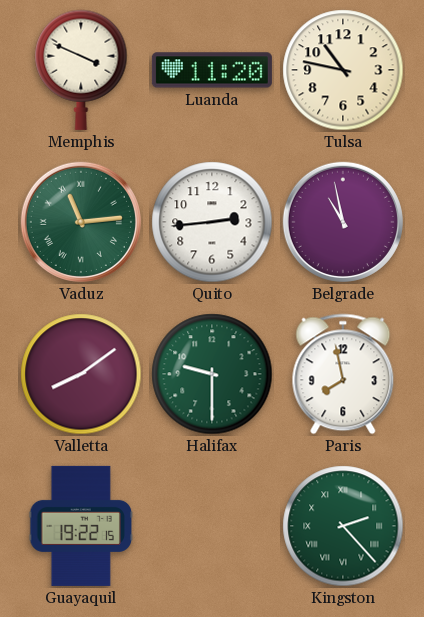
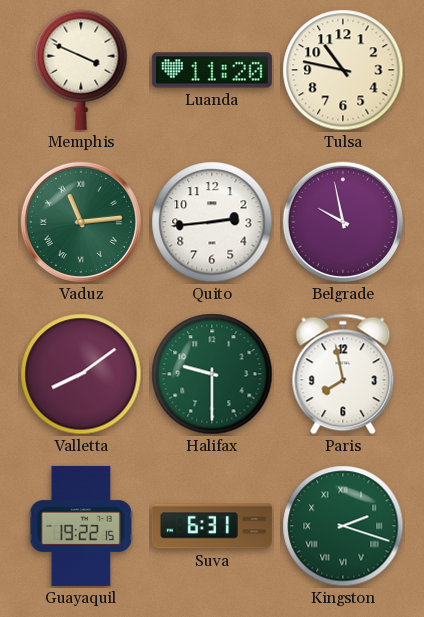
Belgrade: 10:58 -> 9:58
Suva: none -> 6:31
Kingston: 2:23 -> 2:18
